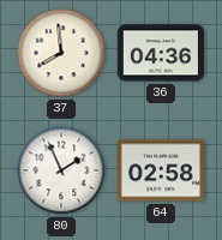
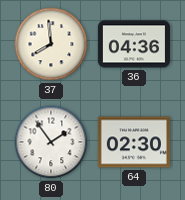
80: 1:56 -> 1:54
64: 02:58 -> 02:30
